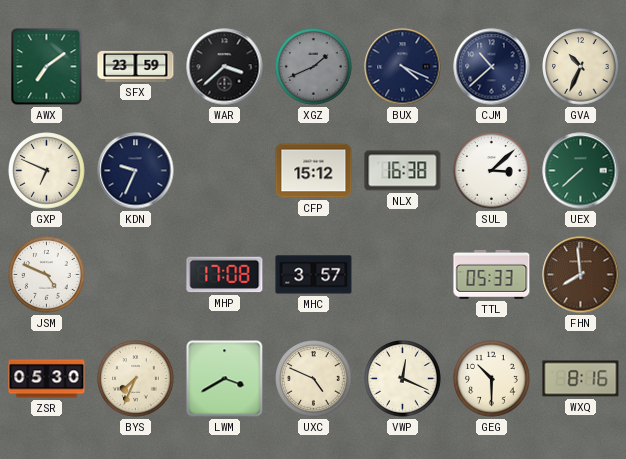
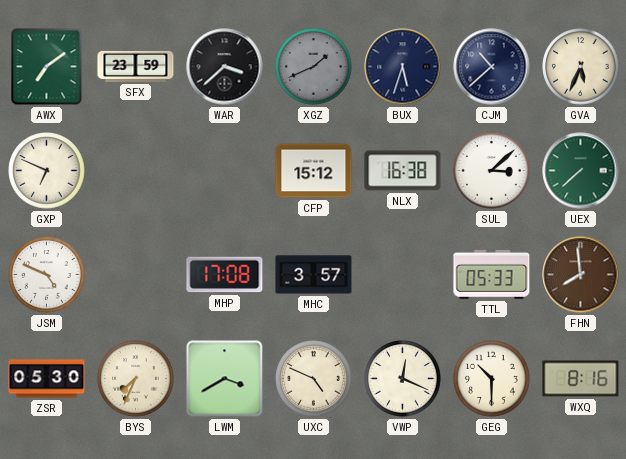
BUX: 4:19 -> 5:33
GVA: 10:34 -> 5:34
KDN: 9:34 -> none
